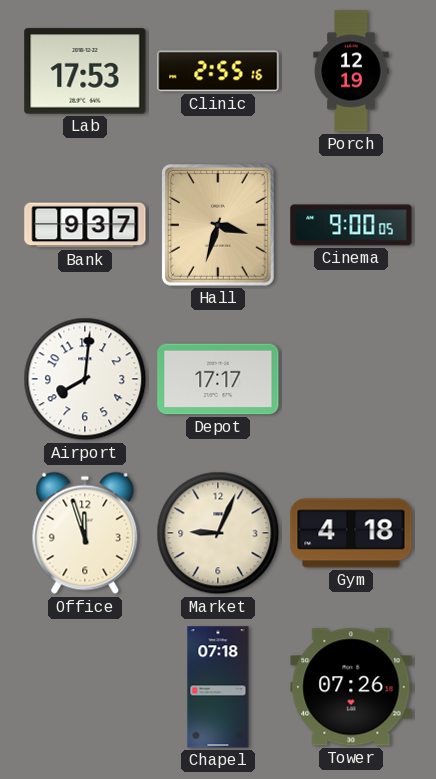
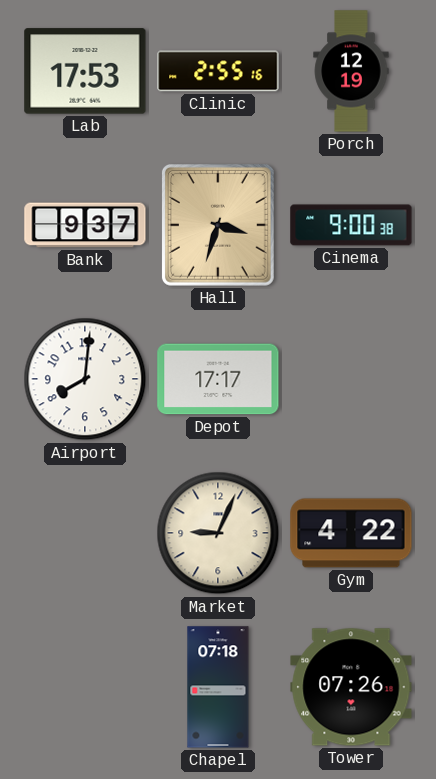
Cinema: 9:00:05 -> 9:00:38
Office: 11:57 -> none
Gym: 4:18 -> 4:22
